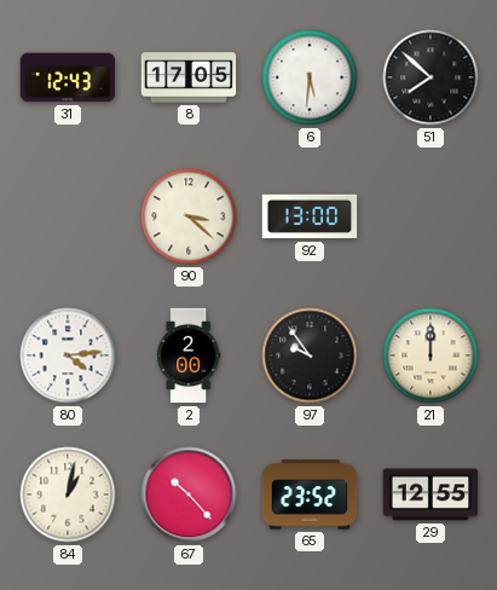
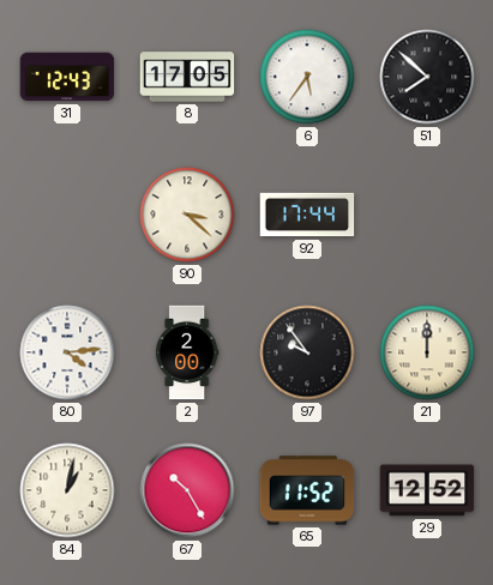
6: 5:31 -> 5:36
92: 13:00 -> 17:44
67: 10:23 -> 10:25
65: 23:52 -> 11:52
29: 12:55 -> 12:52
